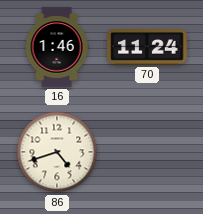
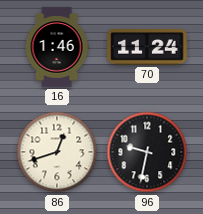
86: 4:42 -> 12:42
96: none -> 9:32
